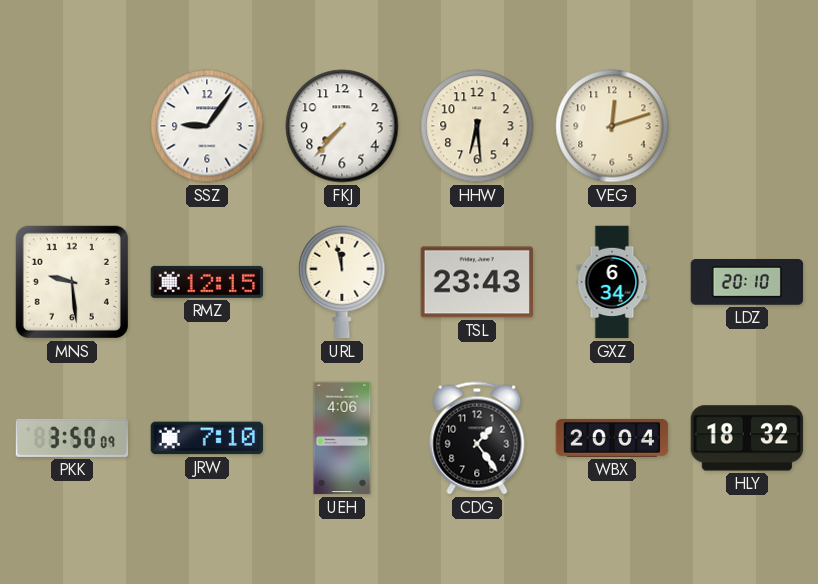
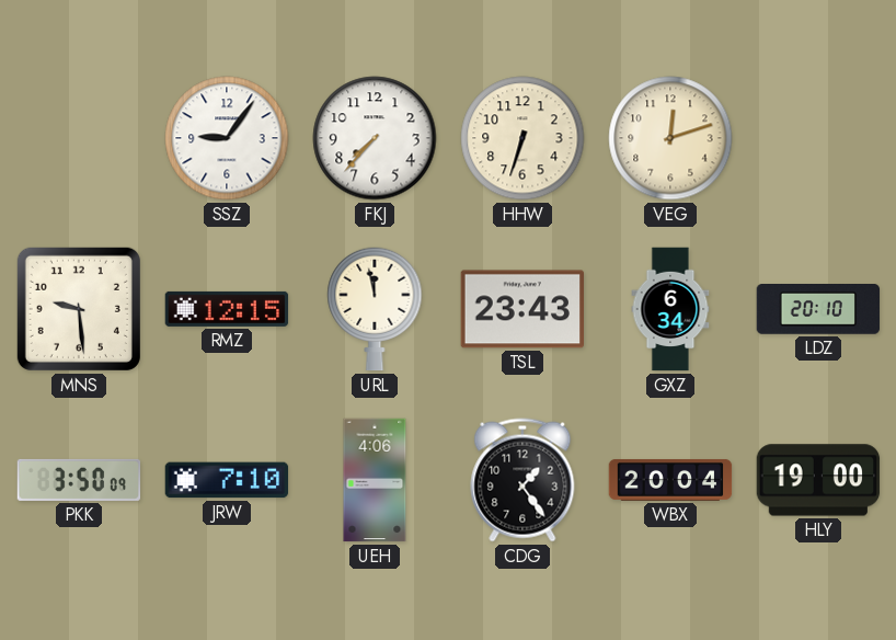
HHW: 6:29 -> 6:33
HLY: 18:32 -> 19:00
